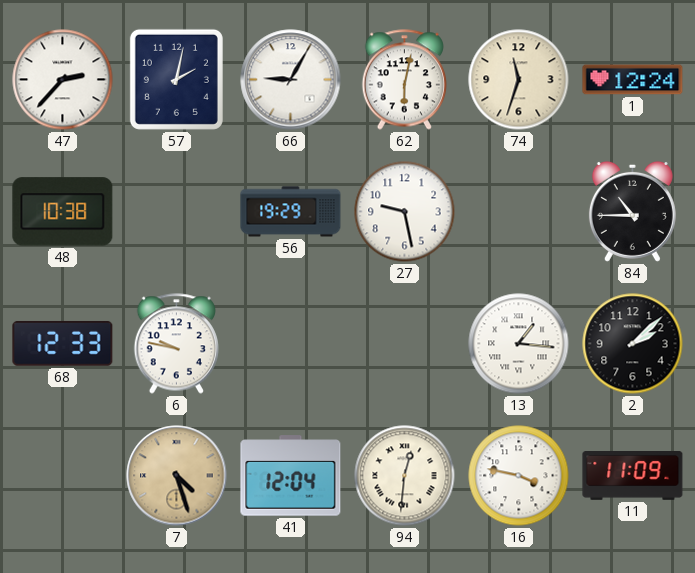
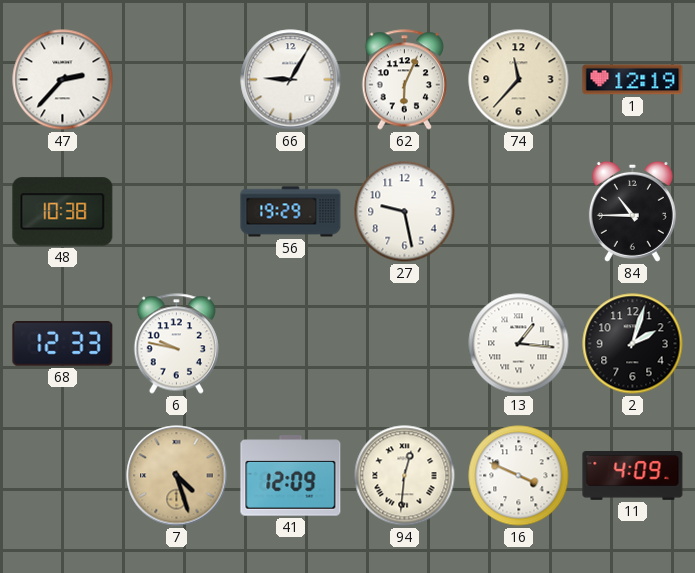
57: 2:02 -> none
62: 6:02 -> 6:04
74: 11:33 -> 11:37
1: 12:24 -> 12:19
2: 2:08 -> 2:03
41: 12:04 -> 12:09
16: 3:47 -> 3:49
11: 11:09 -> 4:09
